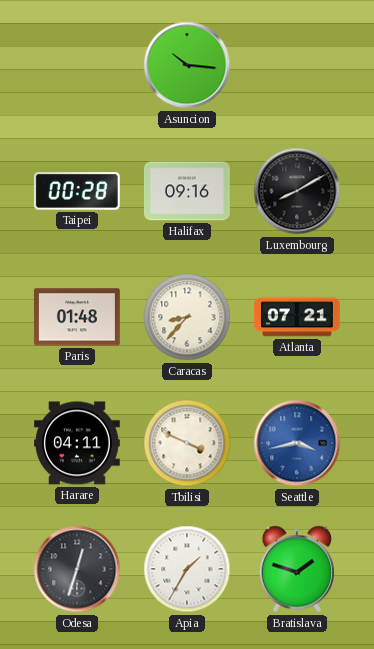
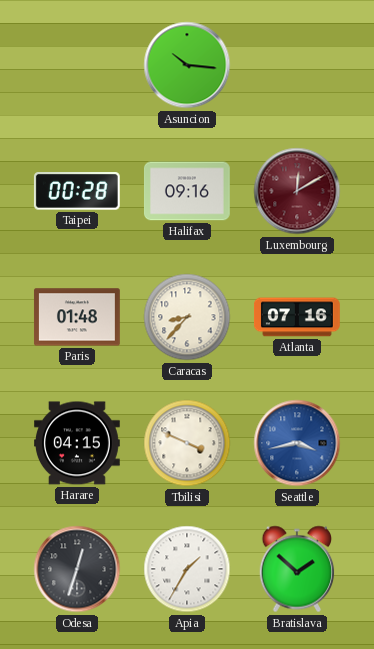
Luxembourg: 8:10 -> 12:10
Luxembourg dial: black -> burgundy
Atlanta: 07:21 -> 07:16
Harare: 04:11 -> 04:15
Bratislava: 1:48 -> 1:52
